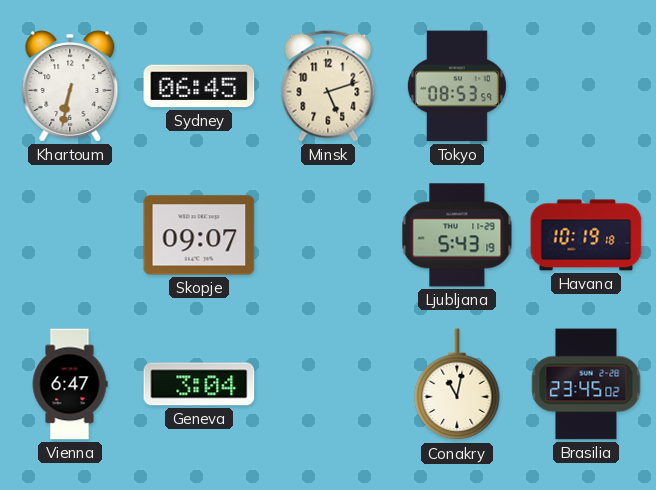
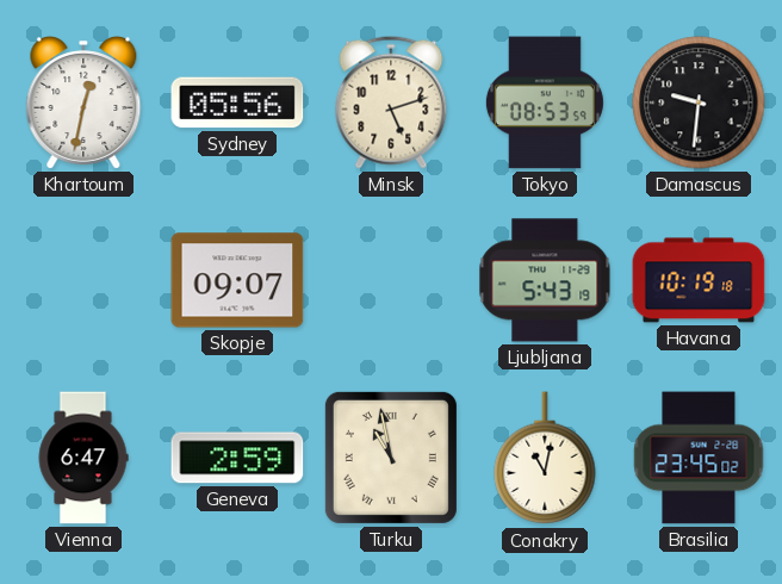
Khartoum: 6:32 -> 12:32
Sydney: 06:45 -> 05:56
Damascus: none -> 9:31
Geneva: 3:04 -> 2:59
Turku: none -> 10:58
